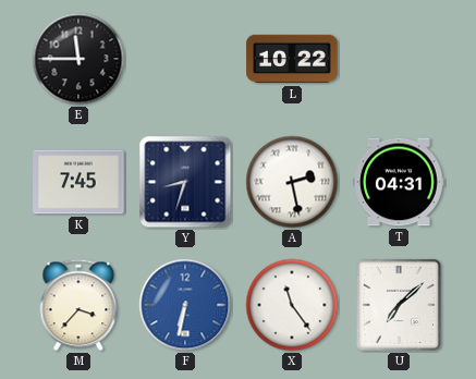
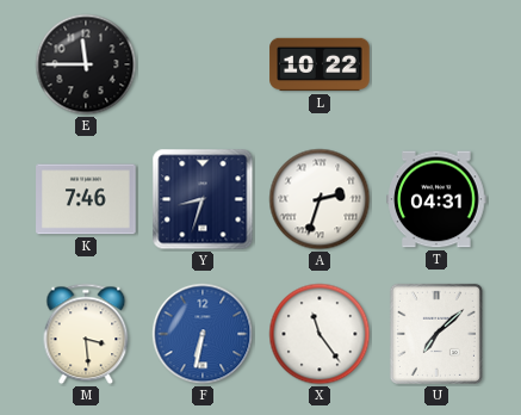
K: 7:45 -> 7:46
A: 2:28 -> 2:33
M: 3:37 -> 3:29
